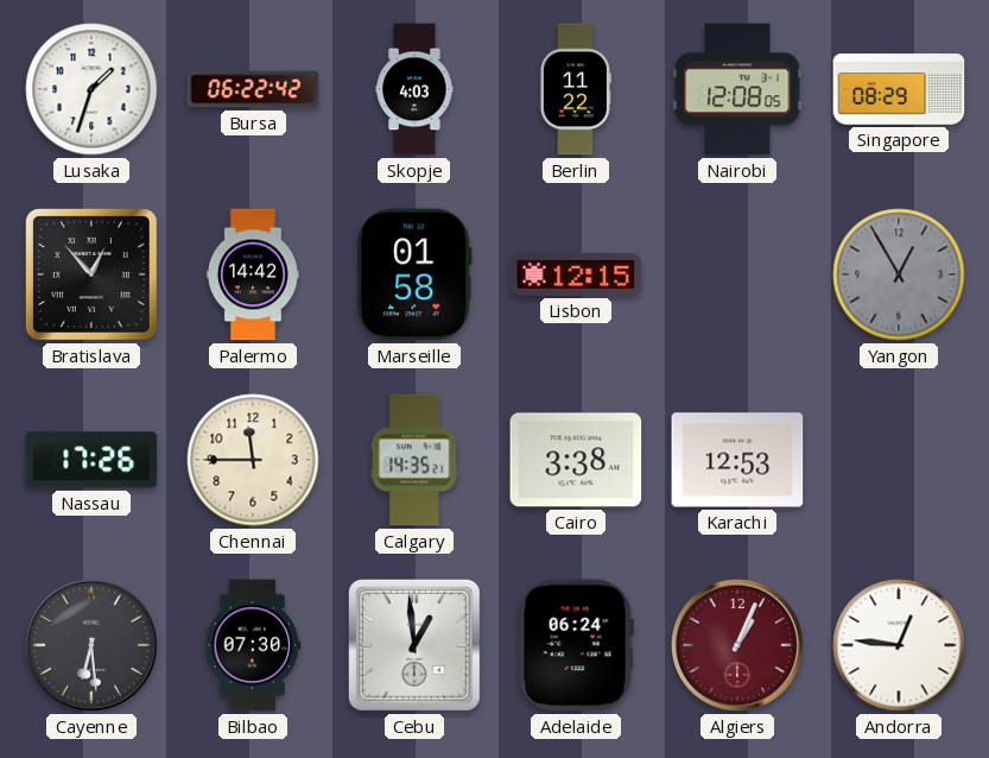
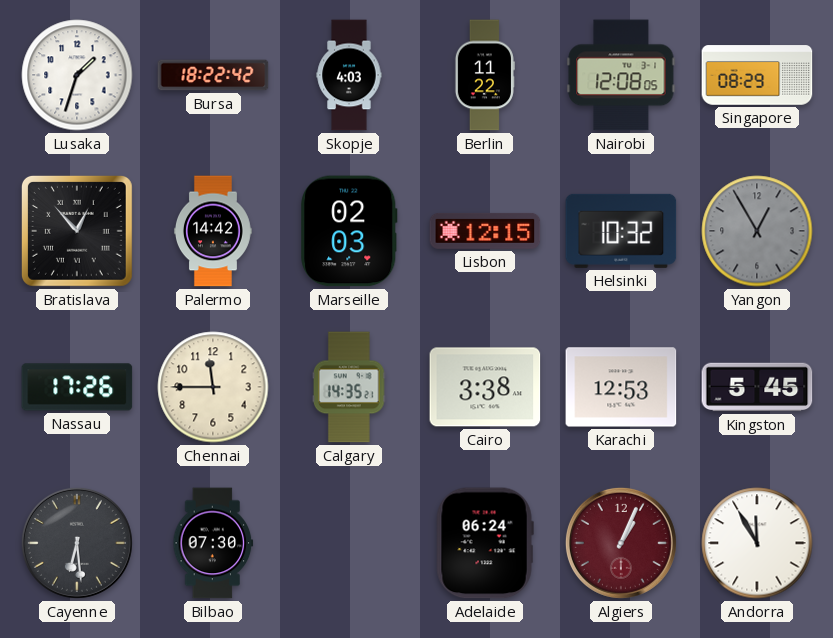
Bursa: 06:22 -> 18:22
Marseille: 01:58 -> 02:03
Helsinki: none -> 10:32
Kingston: none -> 5:45
Cebu: 12:59 -> none
Andorra: 12:46 -> 11:55
